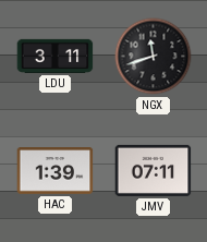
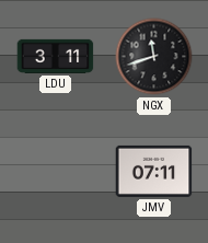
HAC: 1:39 -> none
